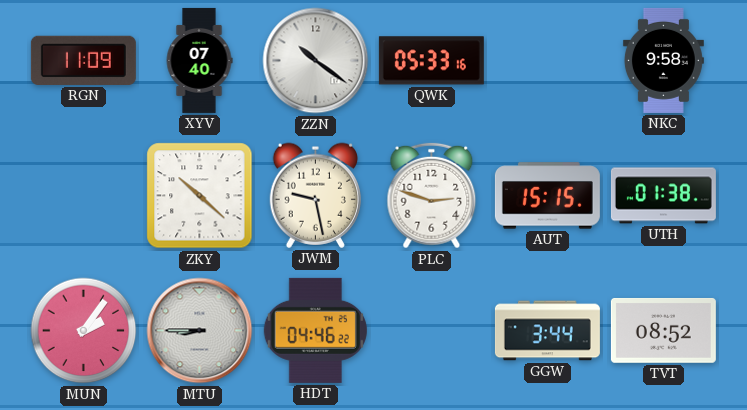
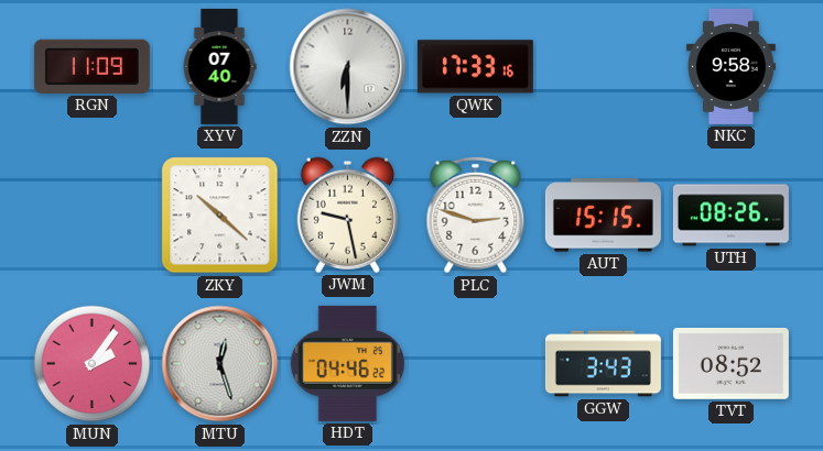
ZZN: 10:21 -> 6:30
QWK: 05:33 -> 17:33
UTH: 01:38 -> 08:26
MTU: 8:45 -> 12:27
GGW: 3:44 -> 3:43
